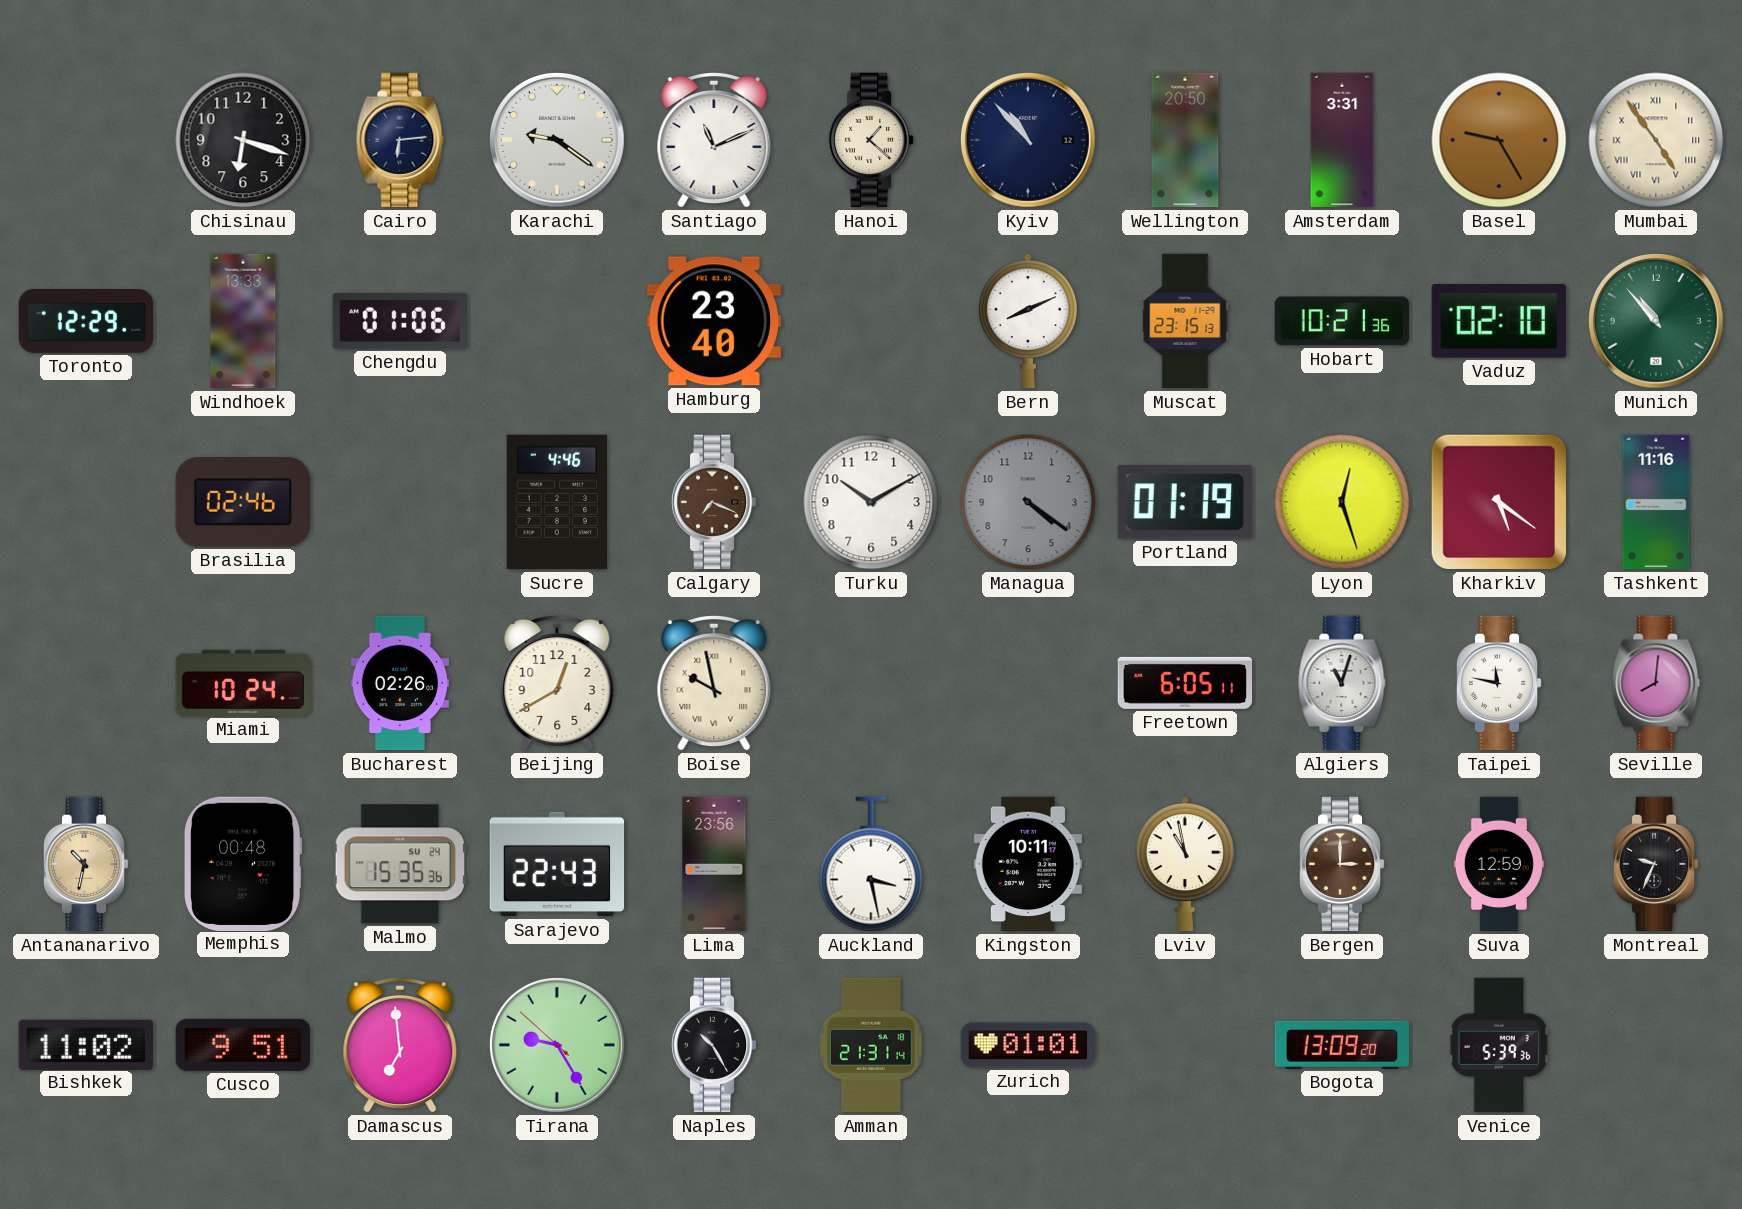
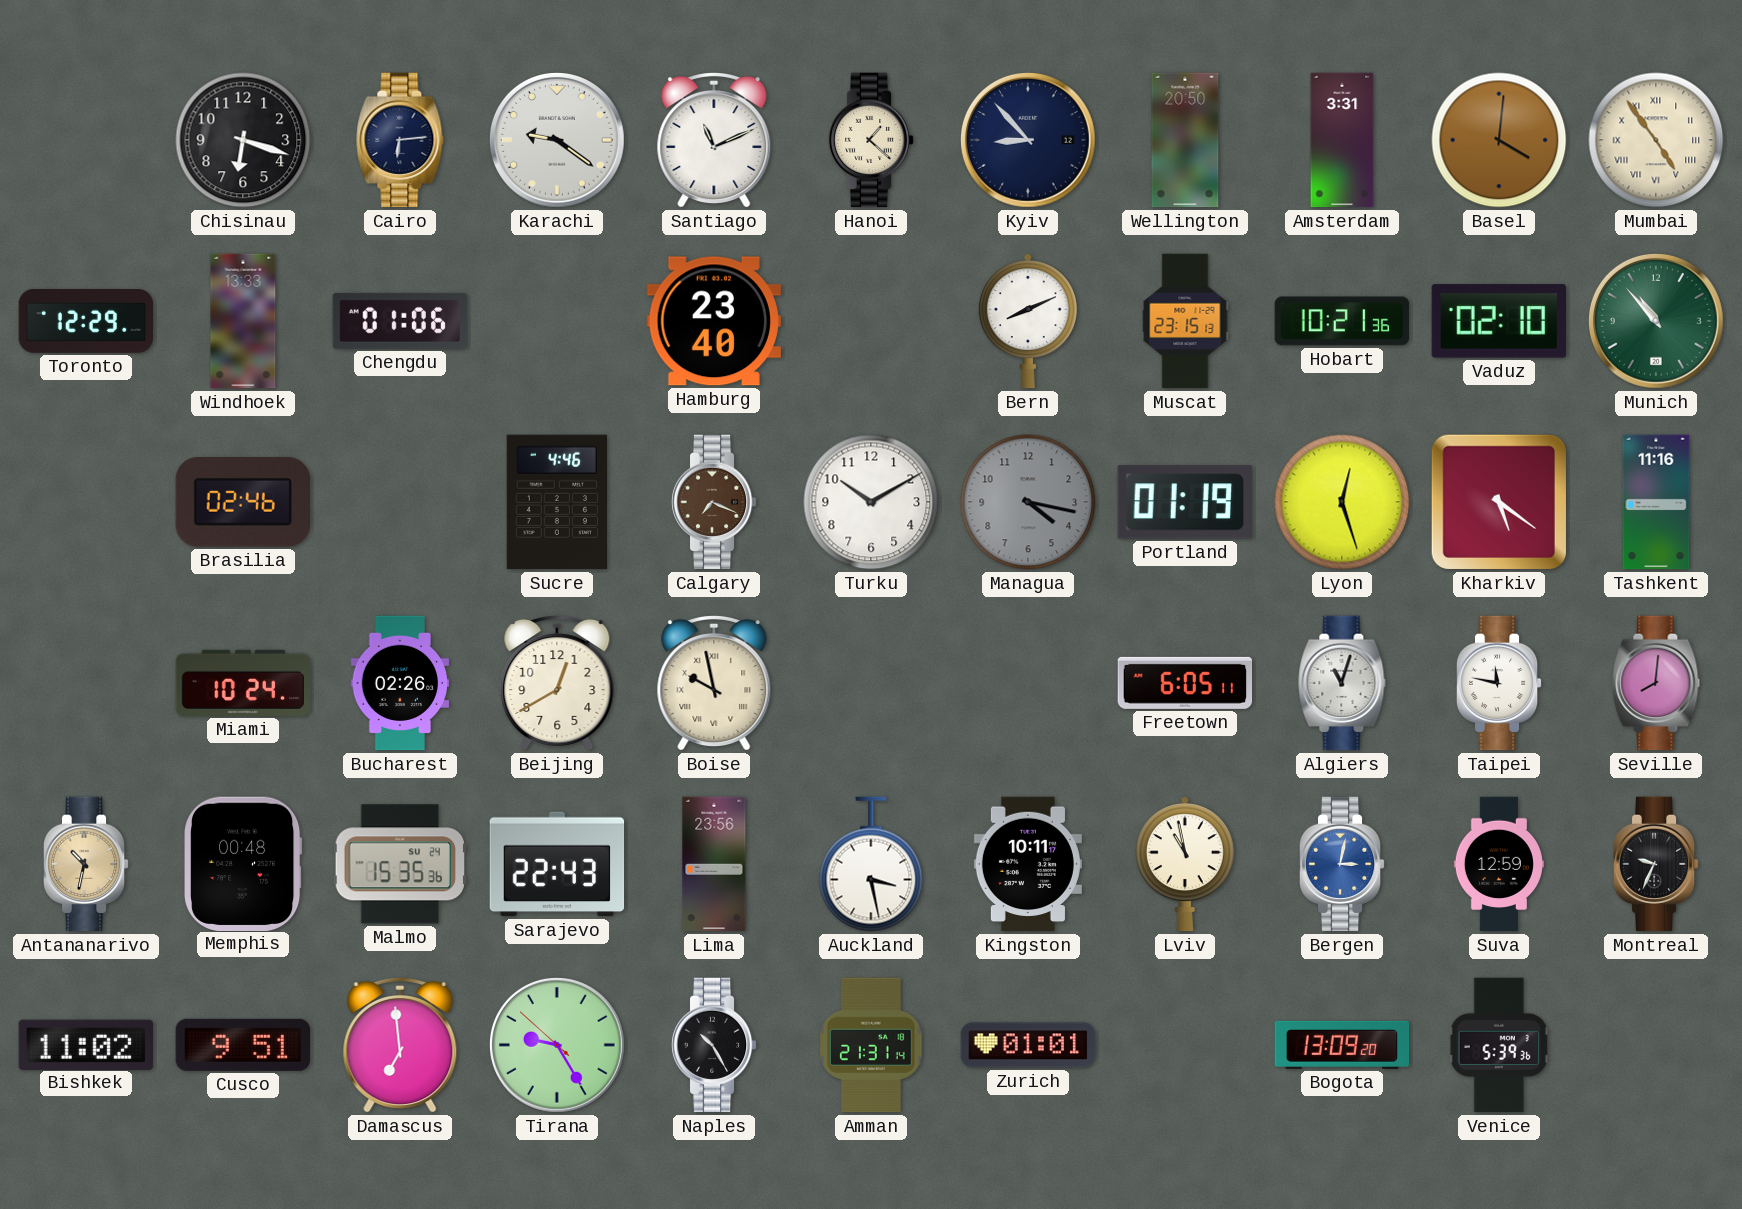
Kyiv: 10:53 -> 8:53
Basel: 9:25 -> 4:01
Managua: 4:21 -> 4:17
Bergen: 3:00 -> 3:02
Bergen dial: brown -> blue
